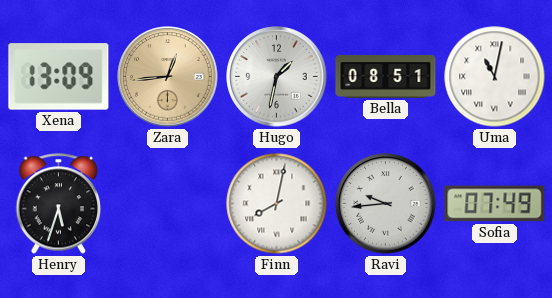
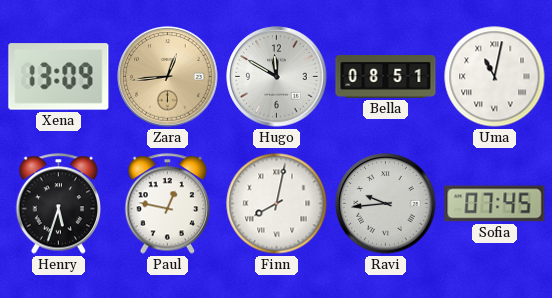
Hugo: 1:32 -> 11:50
Paul: none -> 12:47
Sofia: 07:49 -> 07:45
